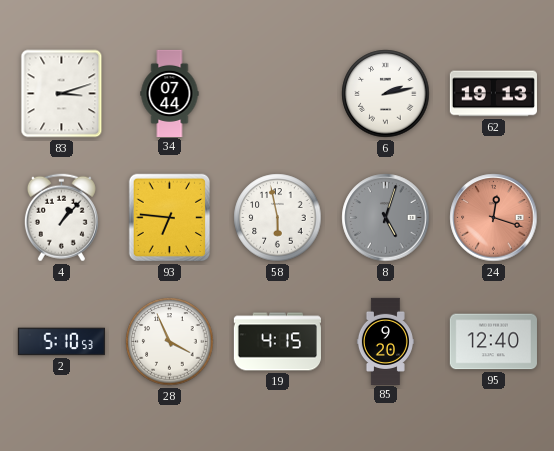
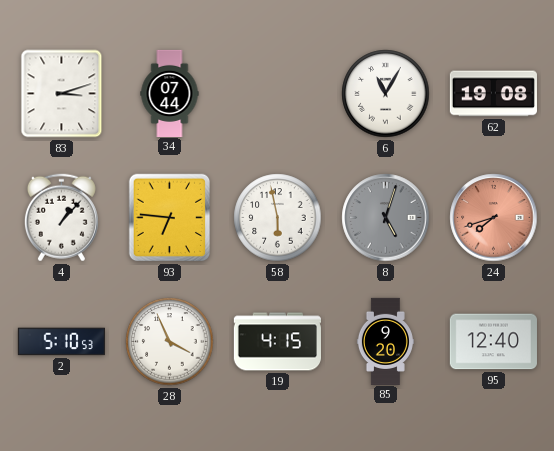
6: 2:13 -> 11:05
62: 19:13 -> 19:08
24: 12:18 -> 7:42
